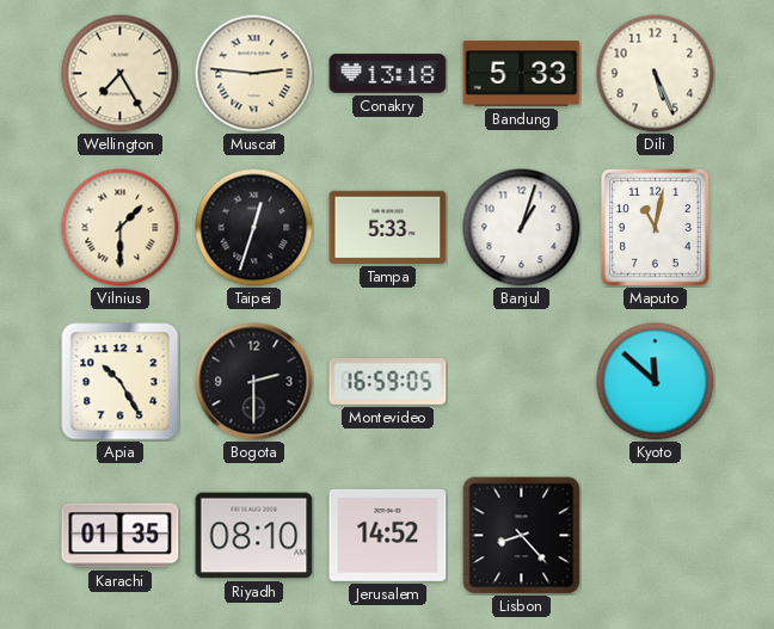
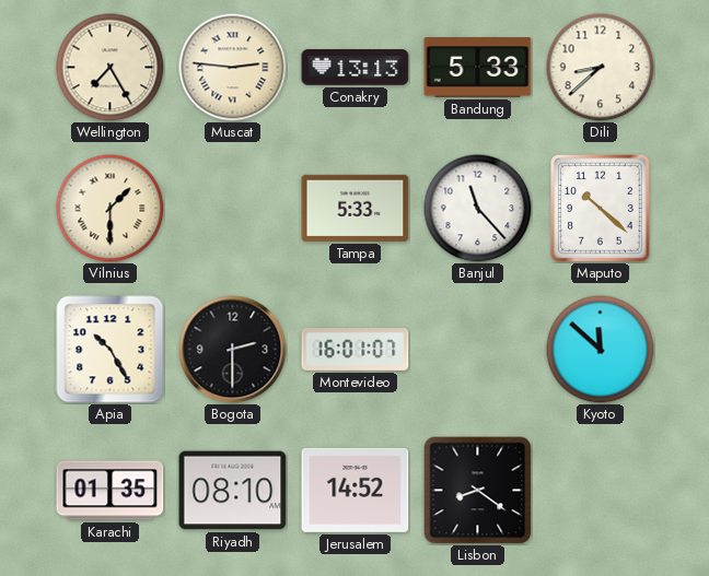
Conakry: 13:18 -> 13:13
Dili: 5:26 -> 8:38
Taipei: 12:33 -> none
Banjul: 1:03 -> 11:23
Maputo: 11:02 -> 10:22
Montevideo: 16:59 -> 16:01
Lisbon: 8:23 -> 8:21
